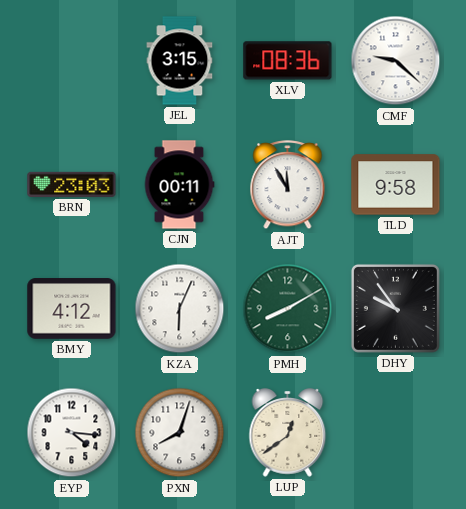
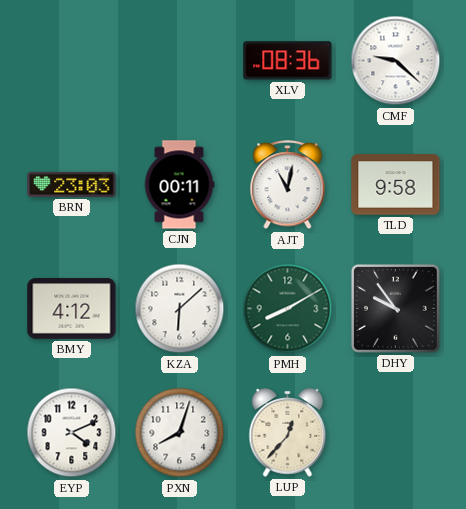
JEL: 3:15 -> none
AJT: 11:55 -> 11:02
KZA: 6:04 -> 6:08
EYP: 4:16 -> 4:11
LUP: 12:39 -> 12:37
